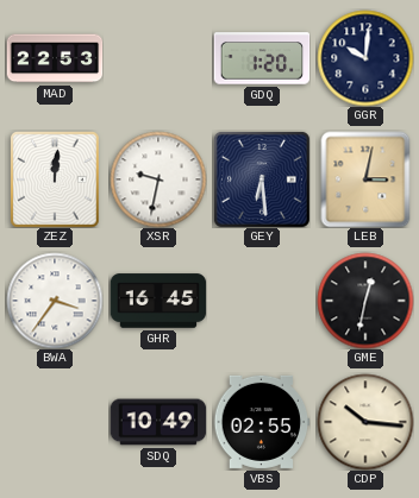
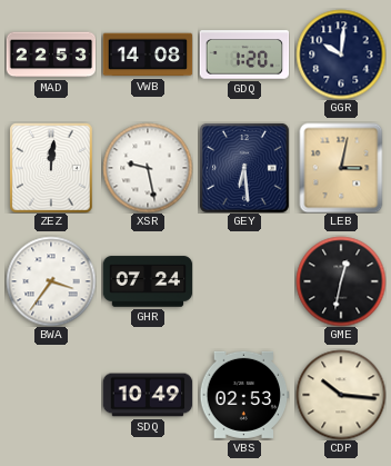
VWB: none -> 14:08
XSR: 9:32 -> 9:28
GHR: 16:45 -> 07:24
VBS: 02:55 -> 02:53
